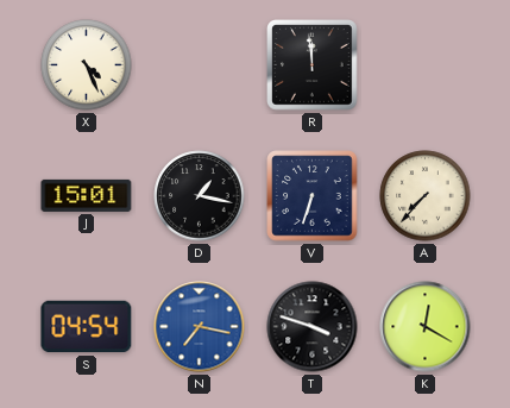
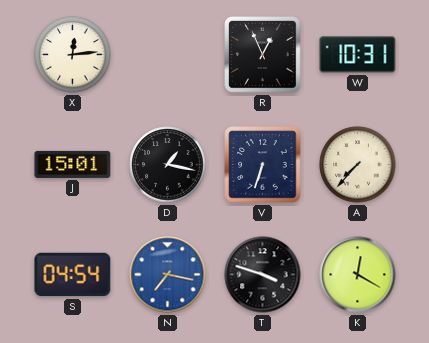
X: 4:26 -> 12:14
R: 11:59 -> 12:56
W: none -> 10:31
